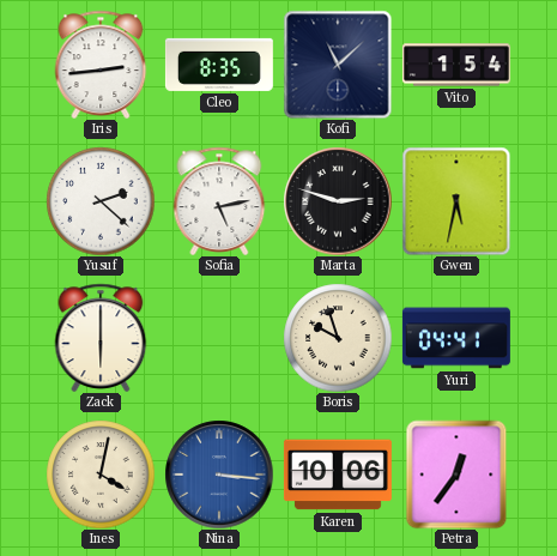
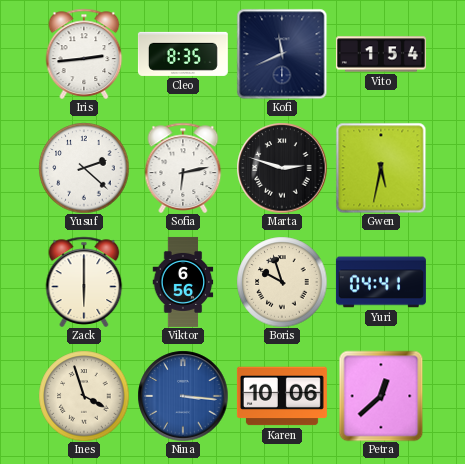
Kofi: 11:08 -> 11:41
Sofia: 5:13 -> 6:13
Viktor: none -> 6:56
Ines: 4:02 -> 3:57
Petra: 12:36 -> 12:38
